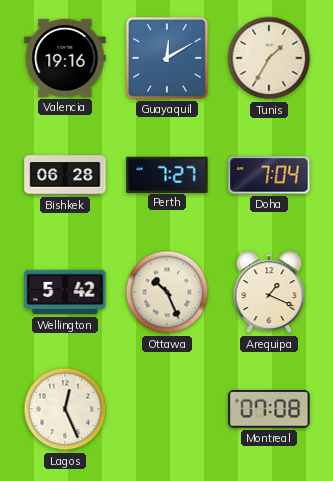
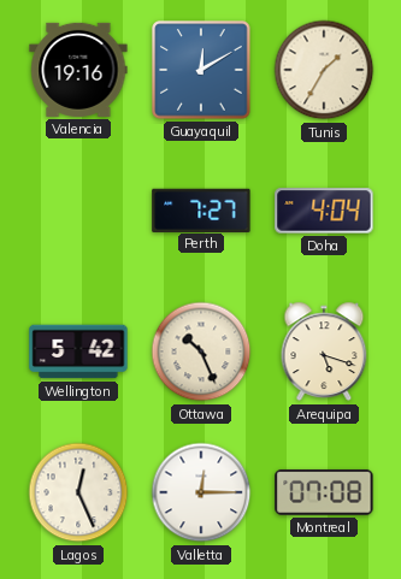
Bishkek: 06:28 -> none
Doha: 7:04 -> 4:04
Arequipa: 1:19 -> 5:18
Valletta: none -> 12:15
